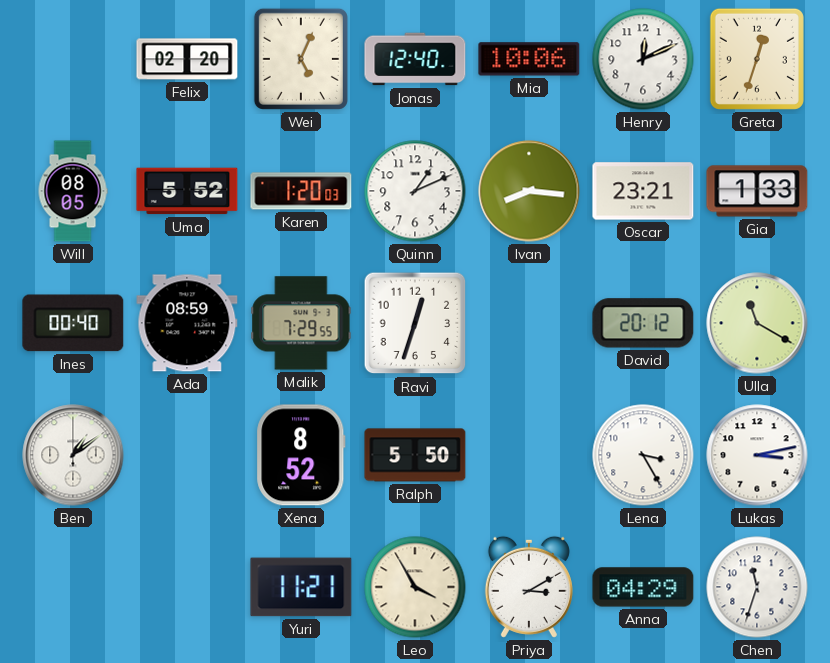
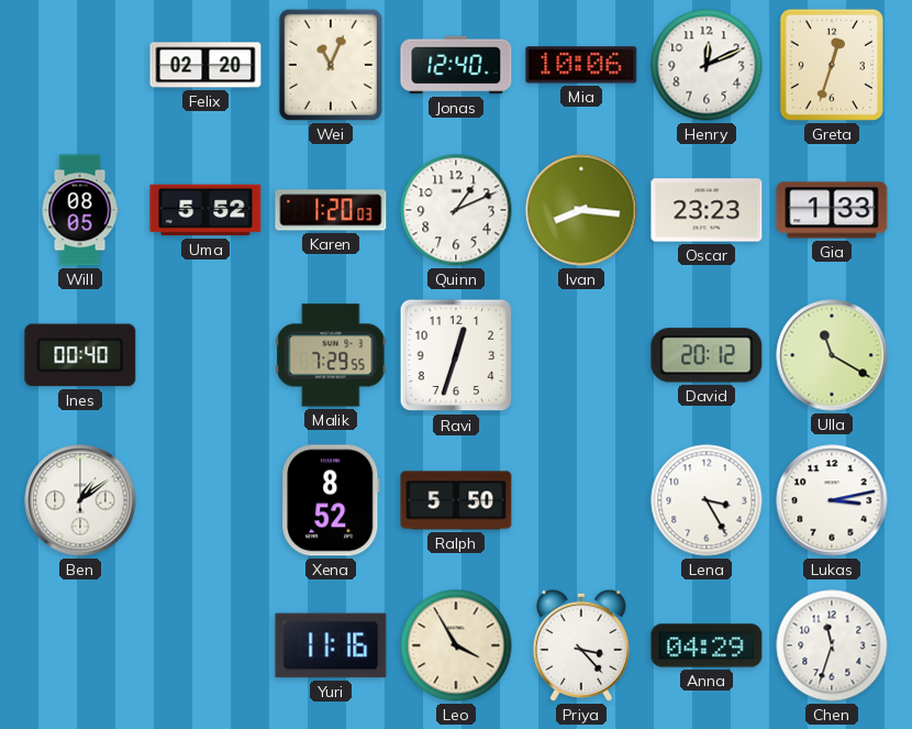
Wei: 5:04 -> 11:04
Oscar: 23:21 -> 23:23
Ada: 08:59 -> none
Yuri: 11:21 -> 11:16
Priya: 3:10 -> 3:23
